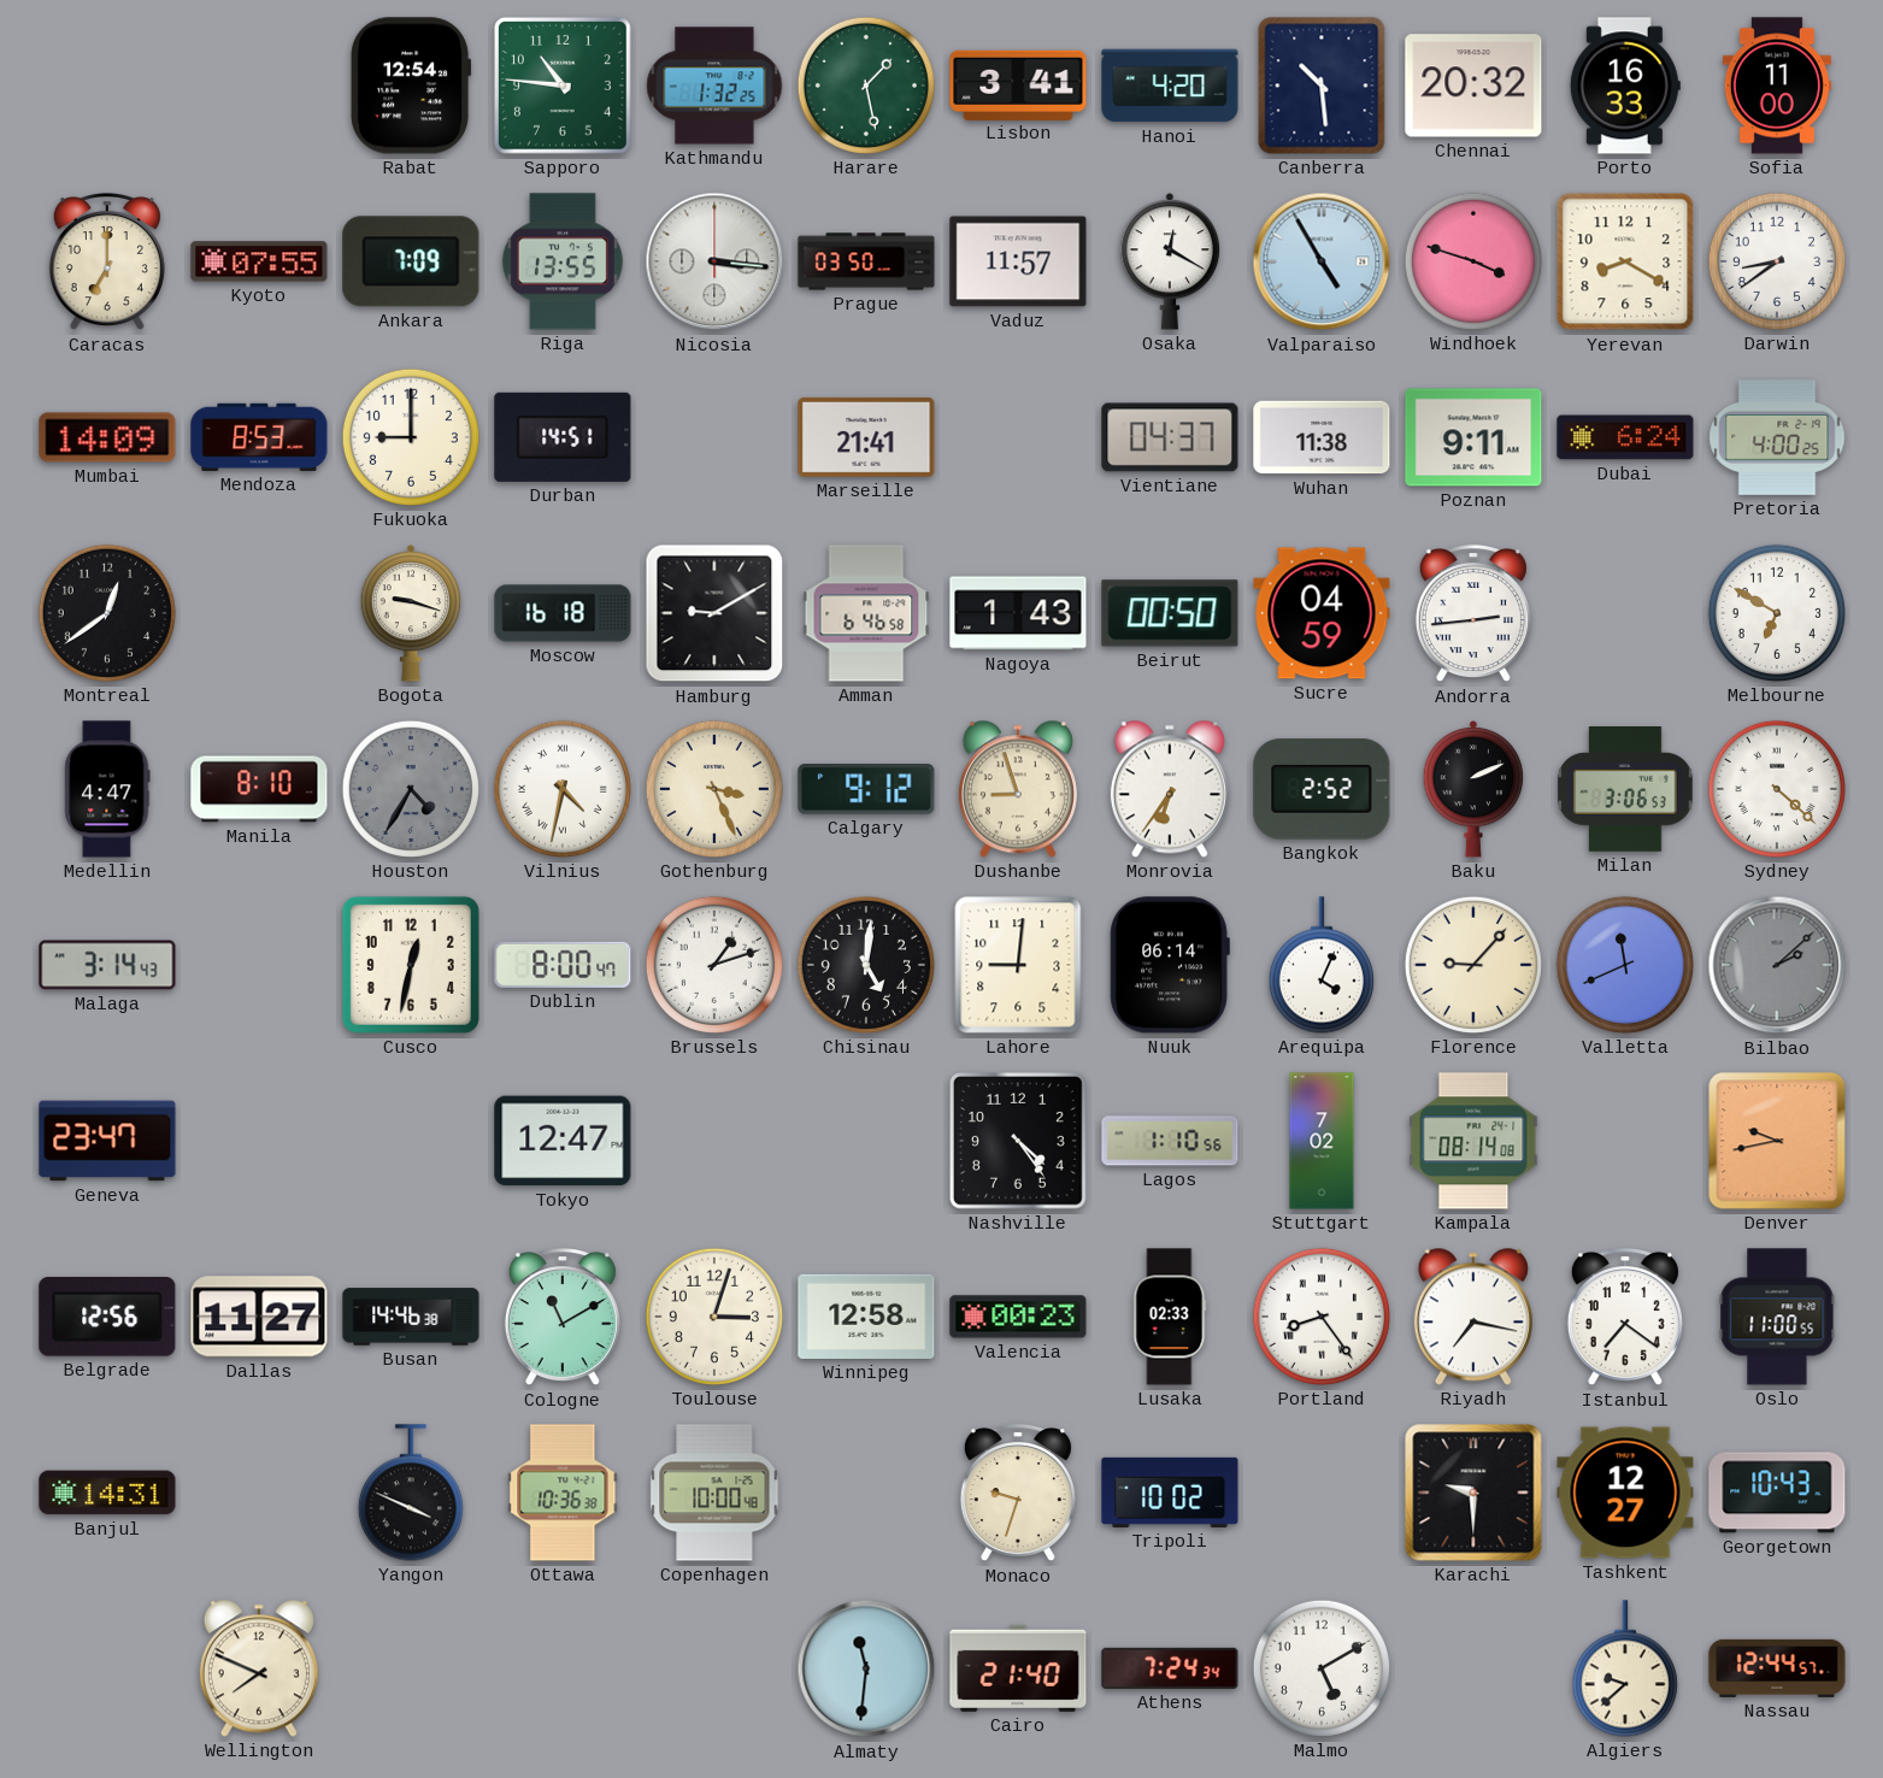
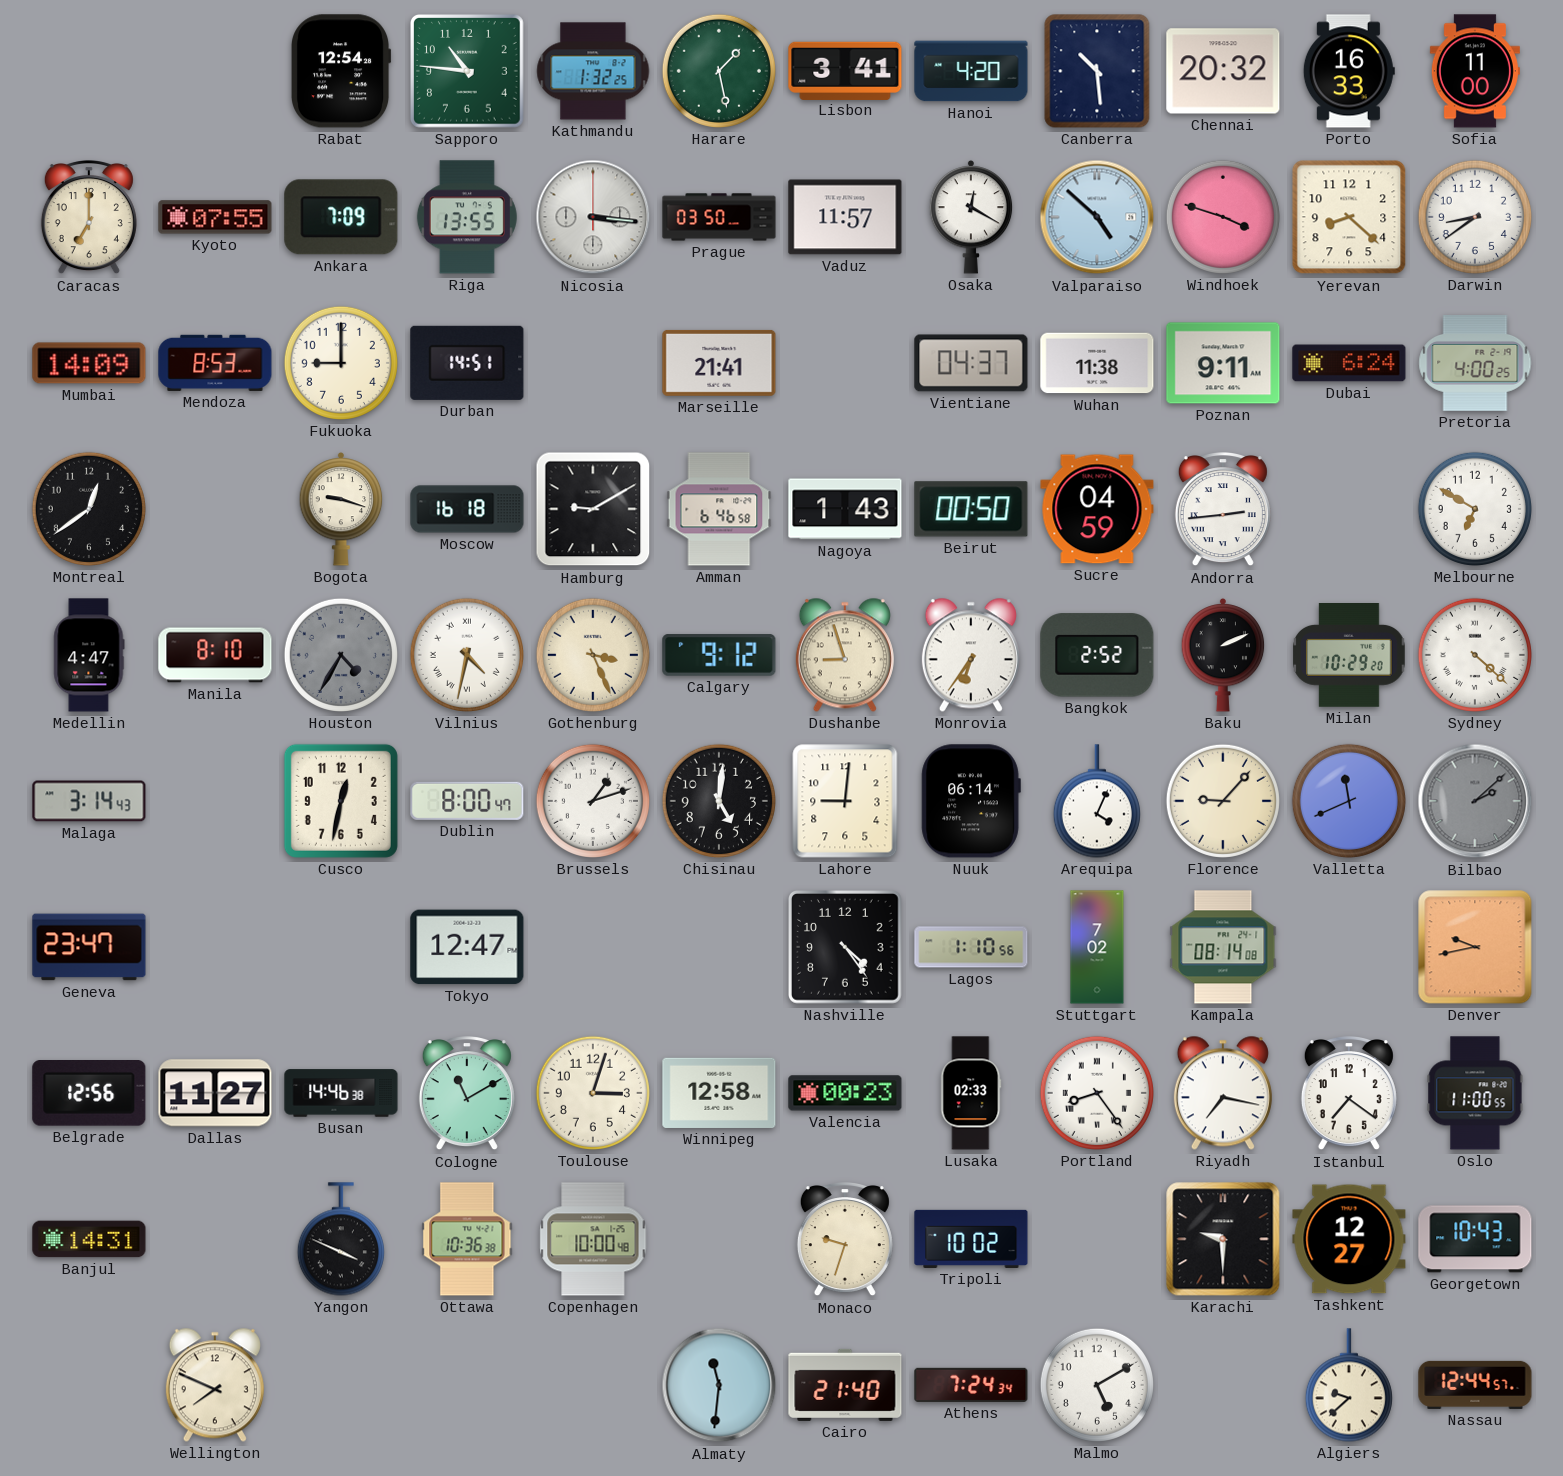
Valparaiso: 4:55 -> 4:52
Yerevan: 8:20 -> 8:22
Milan: 3:06 -> 10:29
